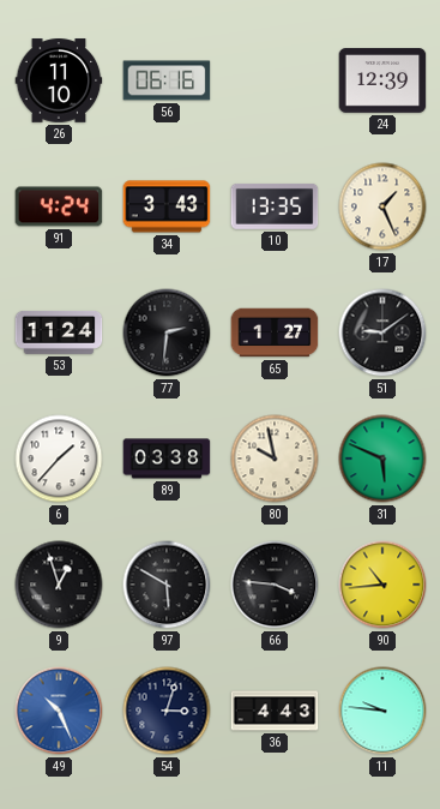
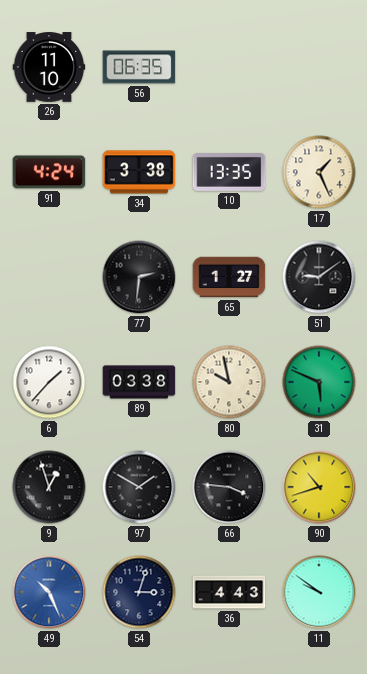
56: 06:16 -> 06:35
24: 12:39 -> none
34: 3:43 -> 3:38
53: 11:24 -> none
97: 5:50 -> 1:50
90: 10:44 -> 10:42
11: 9:46 -> 9:51
